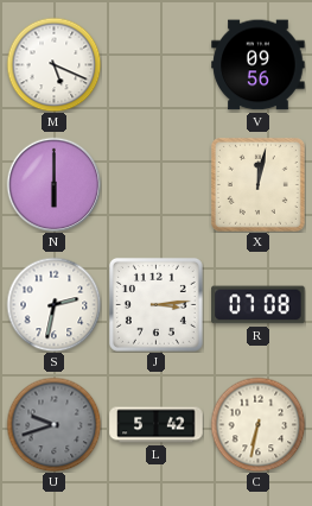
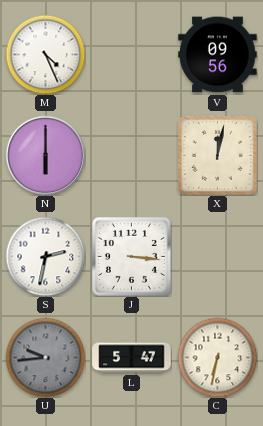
M: 5:19 -> 4:26
J: 3:14 -> 3:16
R: 07:08 -> none
U: 9:42 -> 9:44
L: 5:42 -> 5:47
